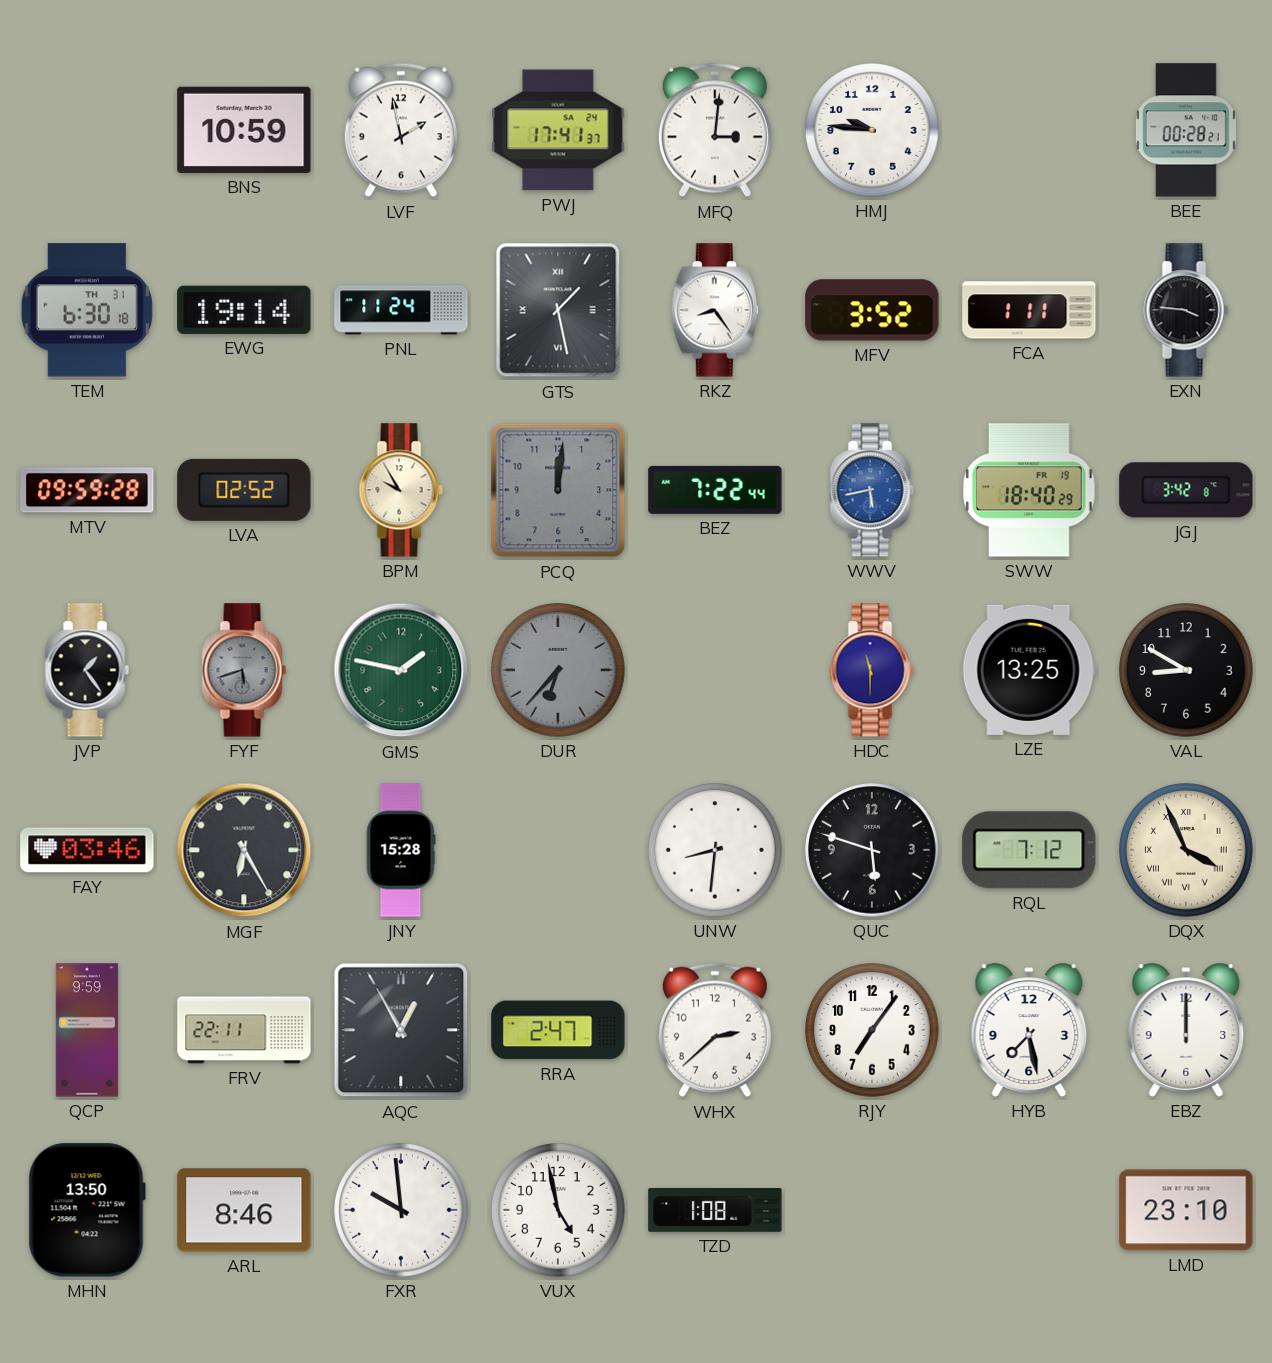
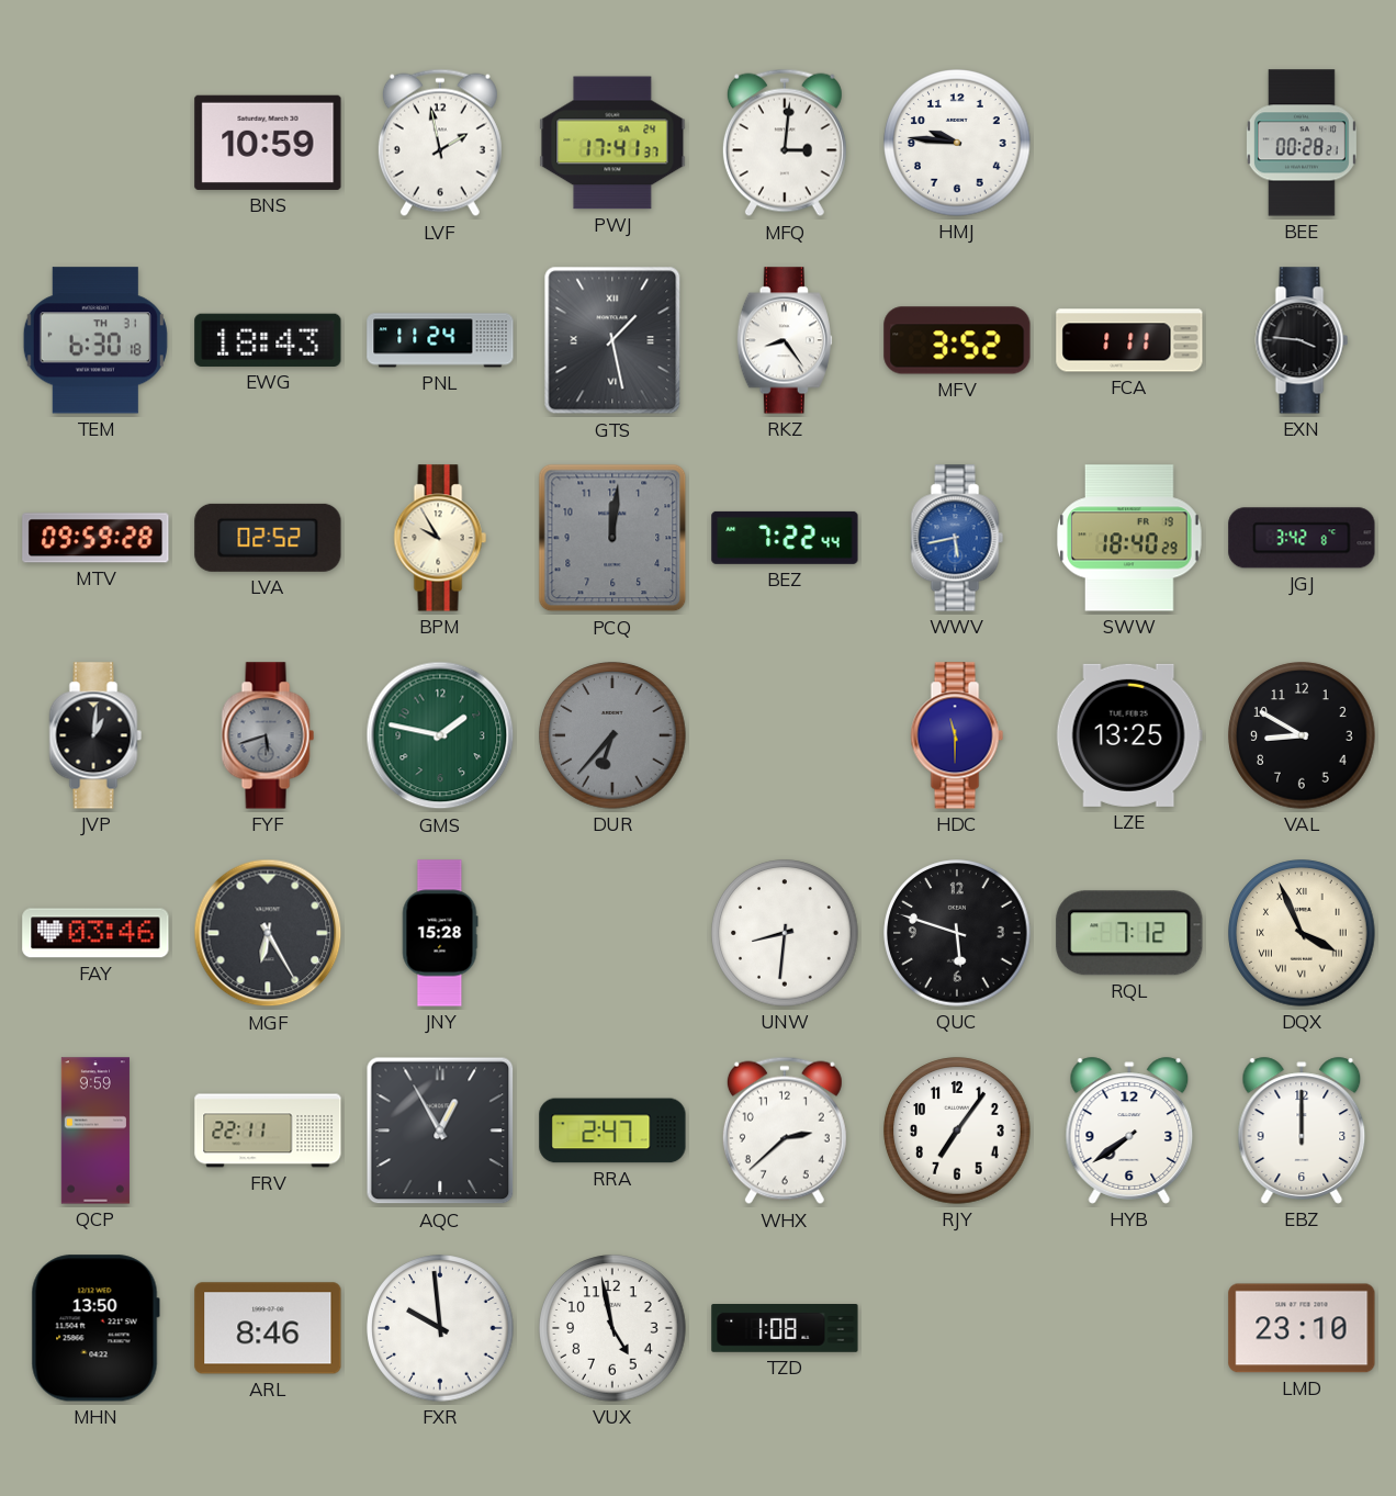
EWG: 19:14 -> 18:43
JVP: 1:24 -> 1:01
HYB: 7:28 -> 7:39
